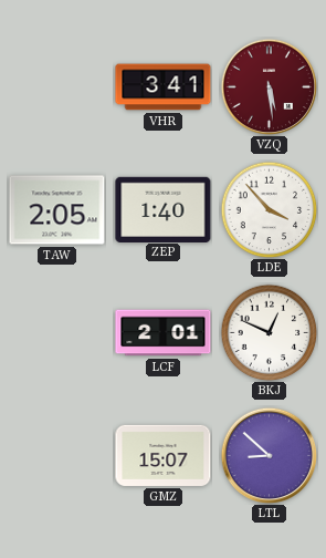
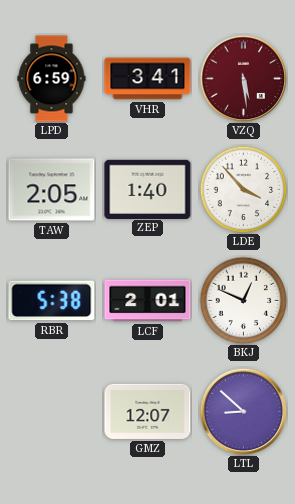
LPD: none -> 6:59
RBR: none -> 5:38
GMZ: 15:07 -> 12:07
